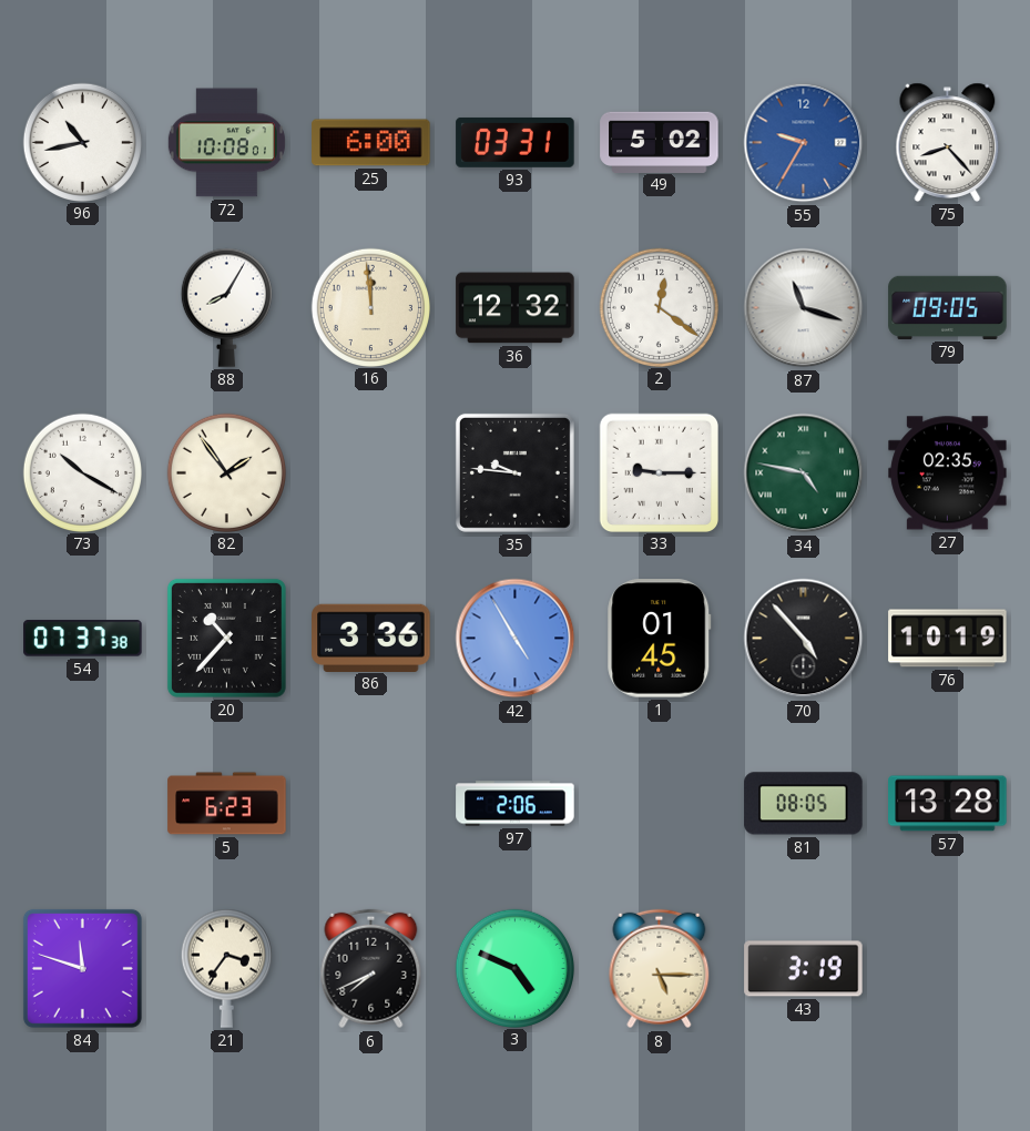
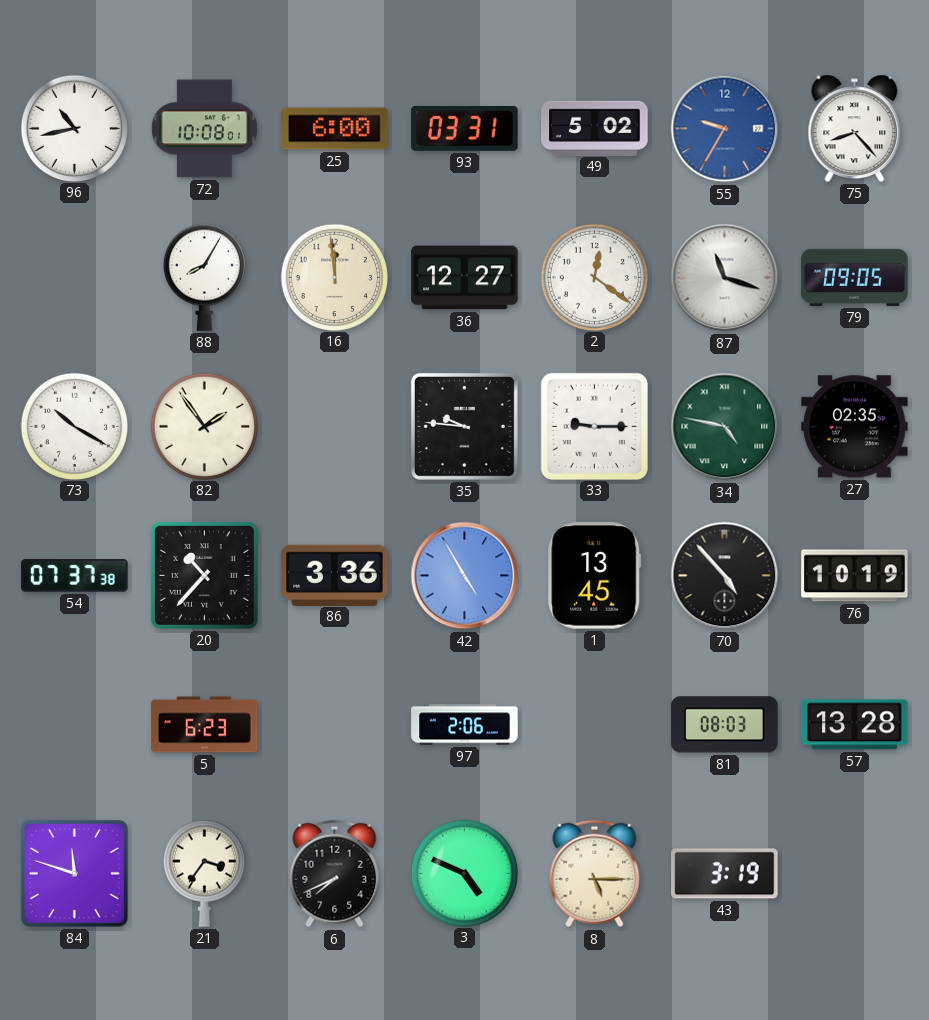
36: 12:32 -> 12:27
1: 01:45 -> 13:45
81: 08:05 -> 08:03
